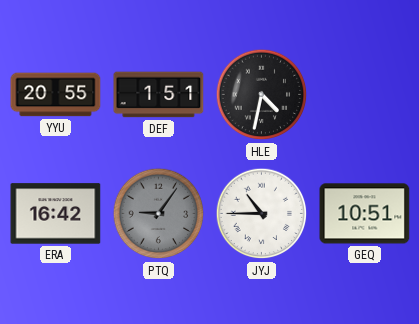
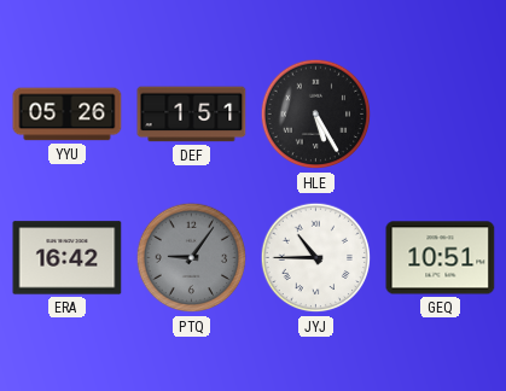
YYU: 20:55 -> 05:26
HLE: 4:32 -> 5:25
